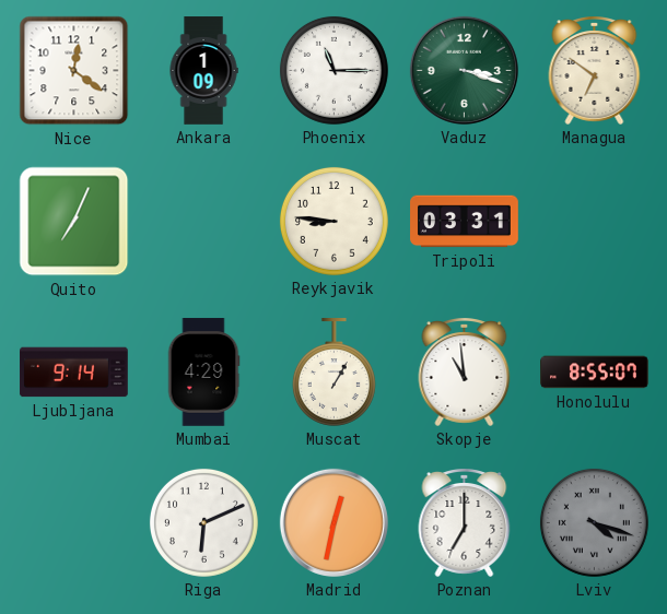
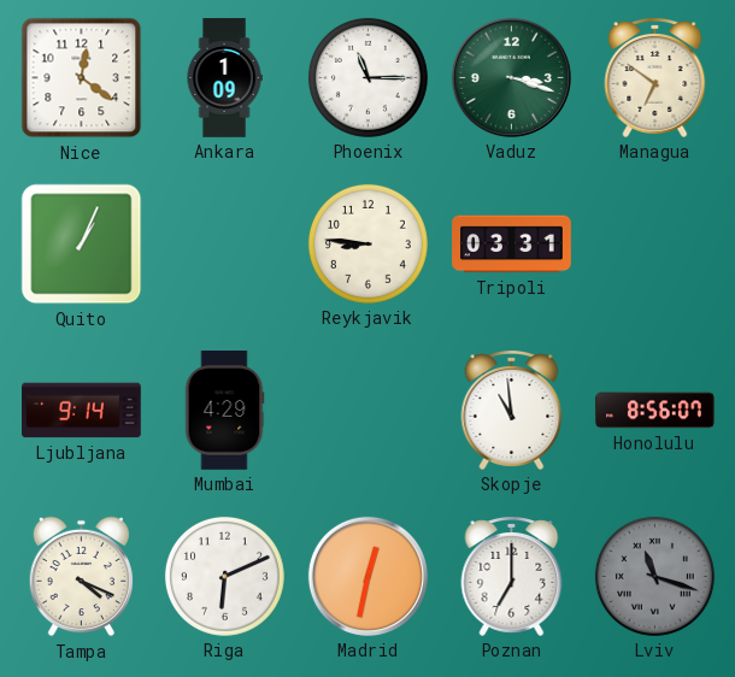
Quito: 7:04 -> 1:04
Muscat: 1:05 -> none
Honolulu: 8:55 -> 8:56
Tampa: none -> 4:19
Lviv: 4:18 -> 11:18
